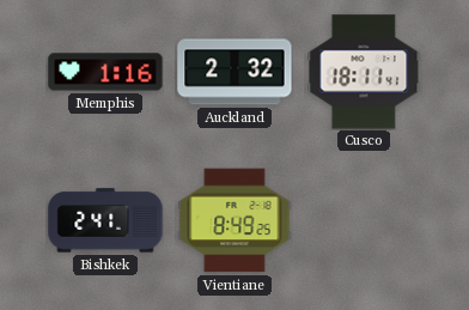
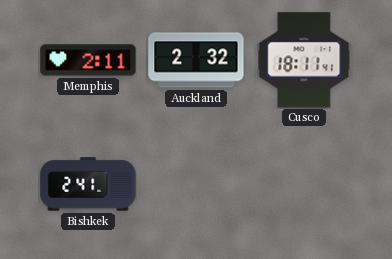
Memphis: 1:16 -> 2:11
Vientiane: 8:49 -> none
